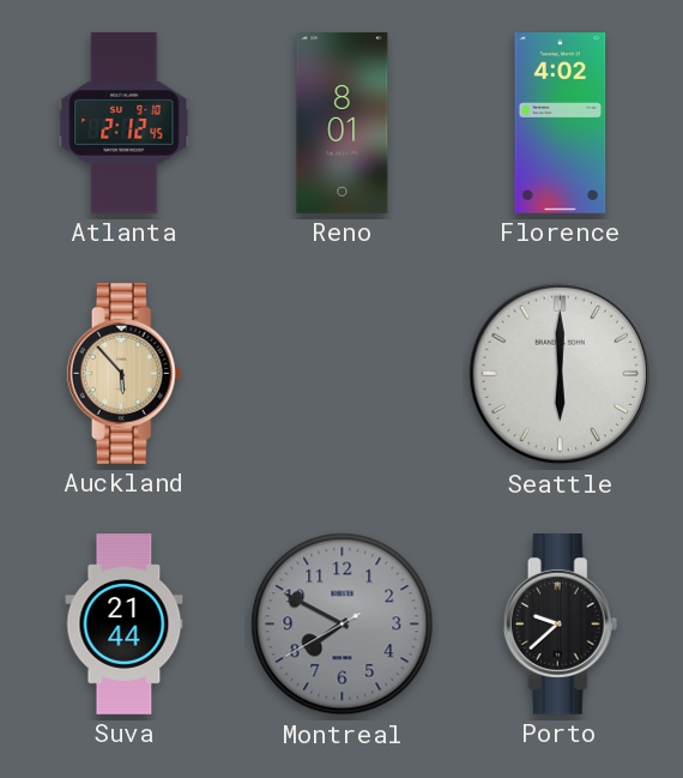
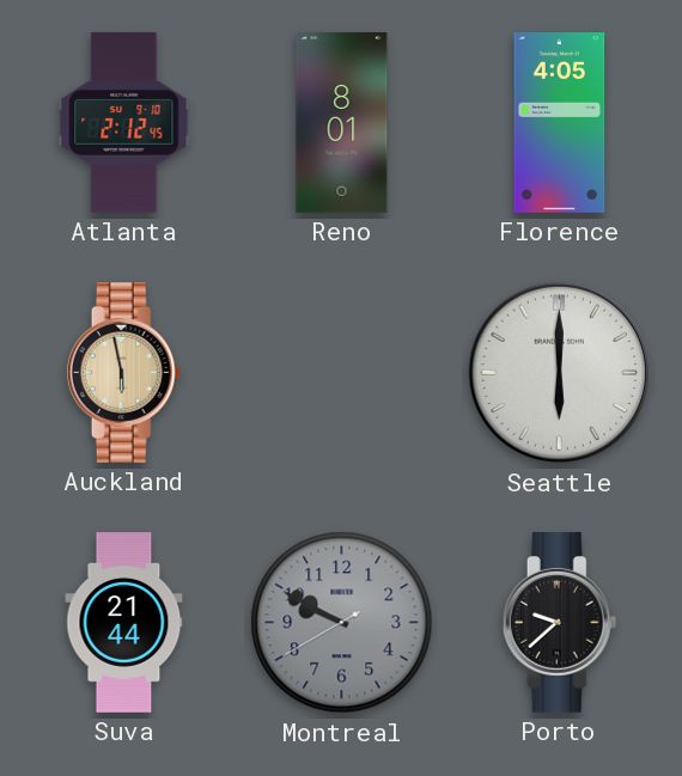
Florence: 4:02 -> 4:05
Auckland: 5:53 -> 5:58
Montreal: 7:49 -> 9:49
